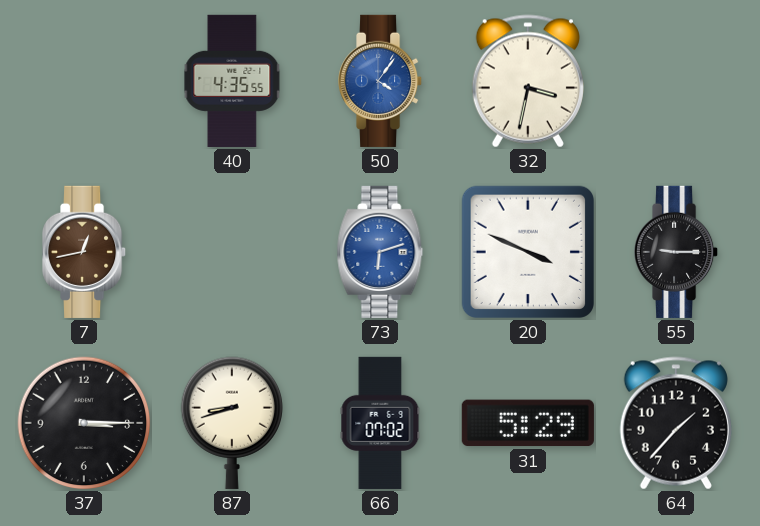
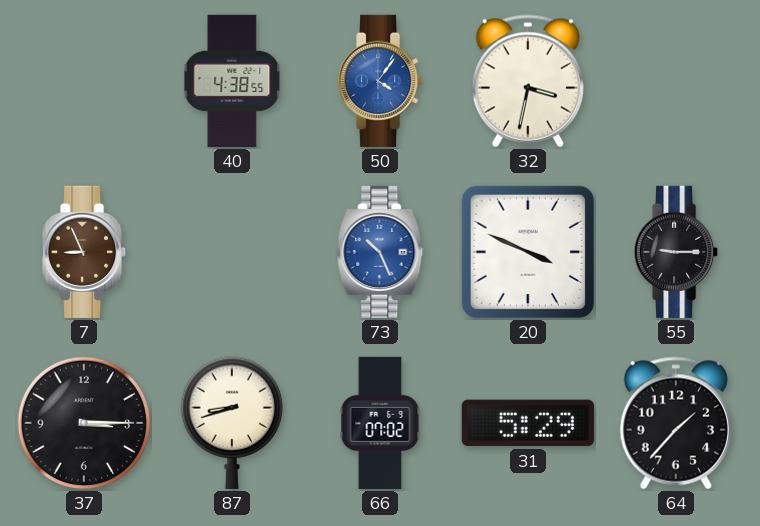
40: 4:35 -> 4:38
7: 12:43 -> 8:56
73: 6:12 -> 10:26
